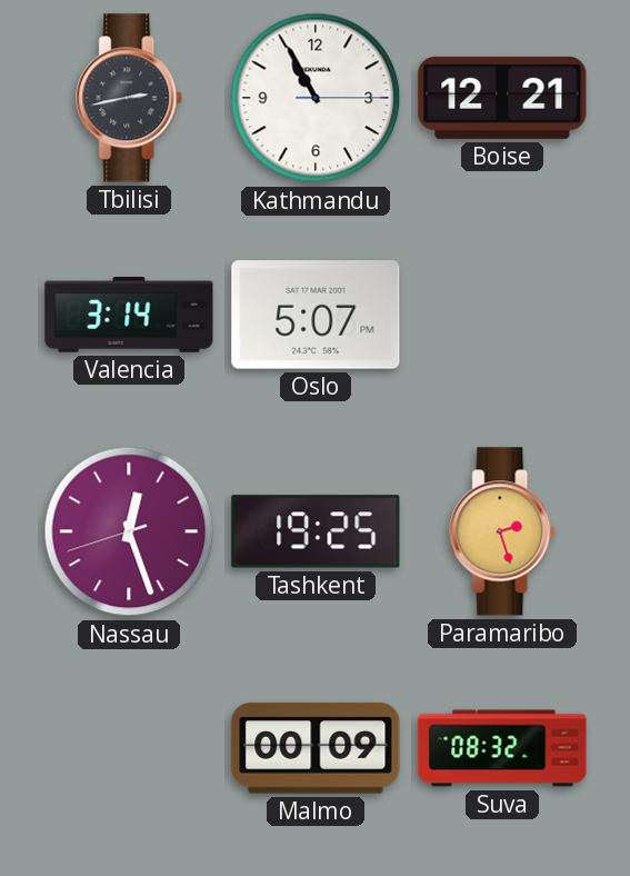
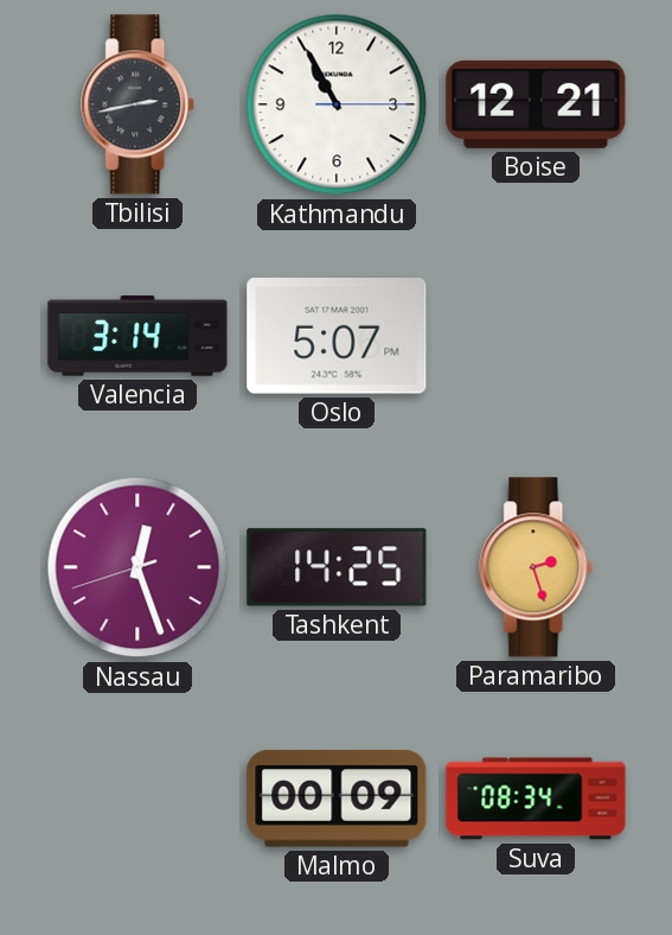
Tashkent: 19:25 -> 14:25
Suva: 08:32 -> 08:34
